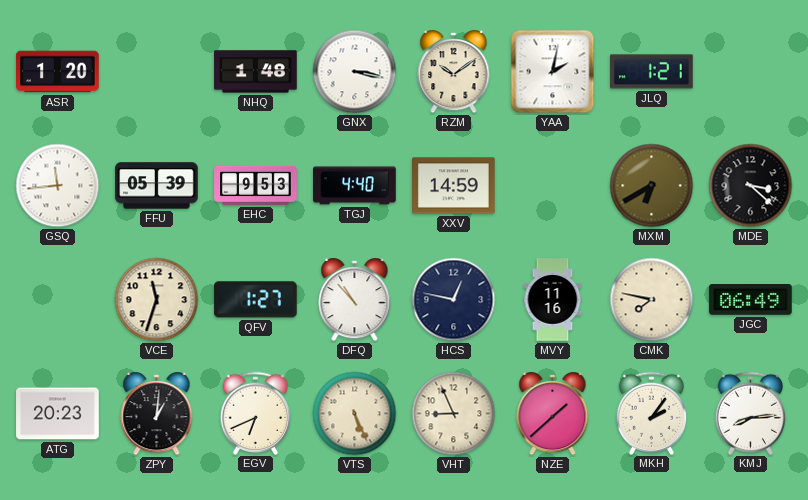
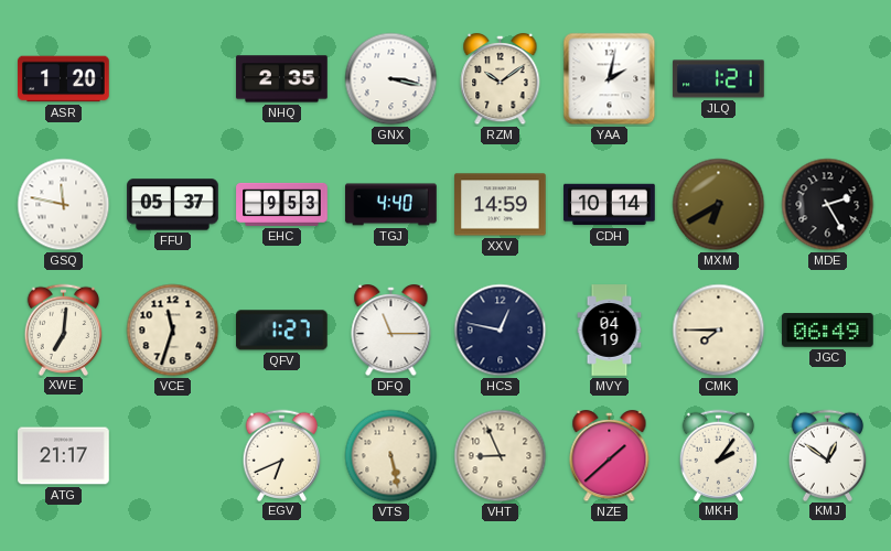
NHQ: 1:48 -> 2:35
GSQ: 11:44 -> 11:47
FFU: 05:39 -> 05:37
CDH: none -> 10:14
MDE: 3:22 -> 2:25
XWE: none -> 7:01
DFQ: 10:53 -> 11:15
MVY: 11:16 -> 04:19
CMK: 7:47 -> 7:45
ATG: 20:23 -> 21:17
ZPY: 1:01 -> none
VTS: 5:26 -> 5:28
KMJ: 8:14 -> 12:51
